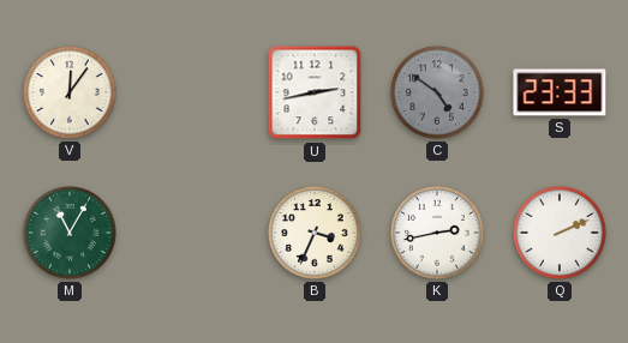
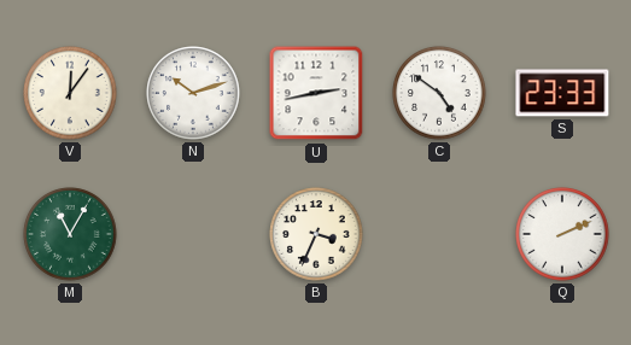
N: none -> 10:12
C dial: grey -> white
K: 2:43 -> none
